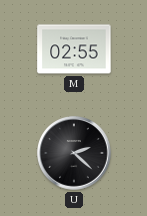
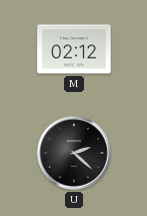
M: 02:55 -> 02:12
